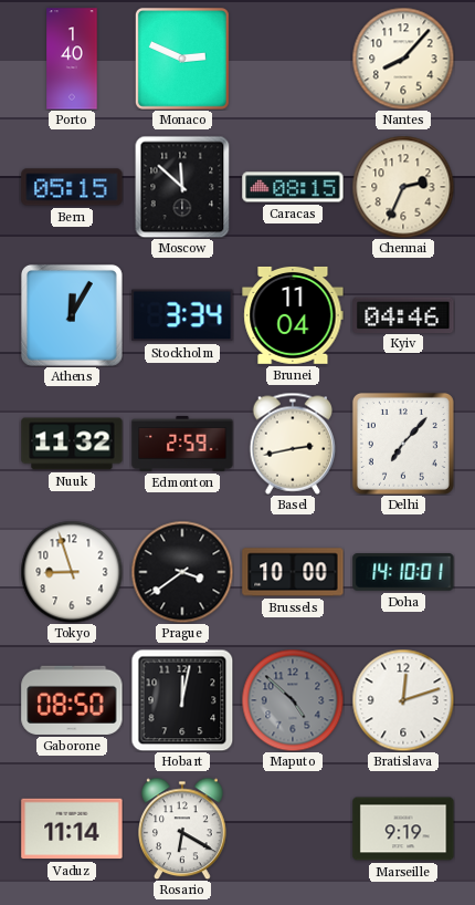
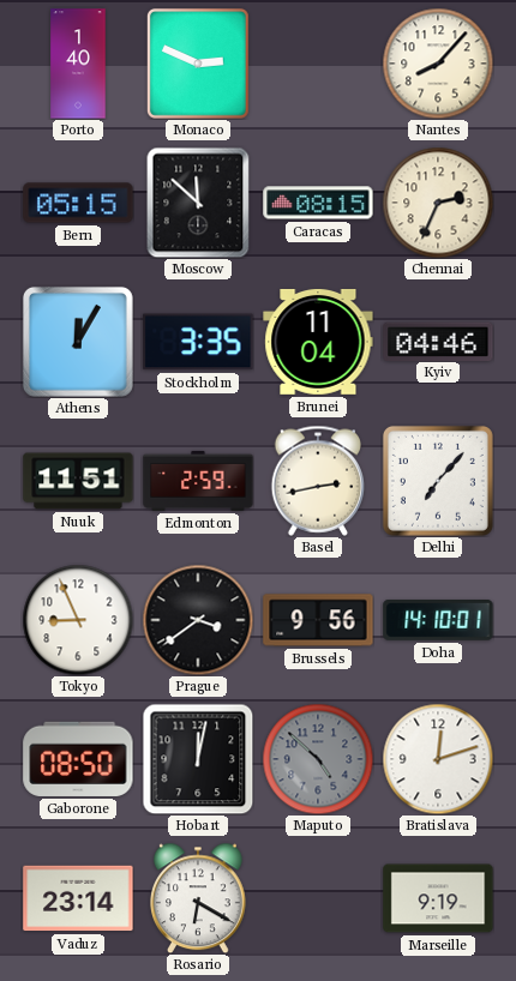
Stockholm: 3:34 -> 3:35
Nuuk: 11:32 -> 11:51
Tokyo: 8:57 -> 8:56
Brussels: 10:00 -> 9:56
Vaduz: 11:14 -> 23:14
